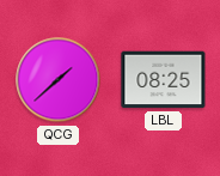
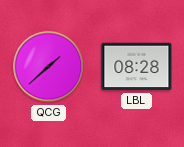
LBL: 08:25 -> 08:28
